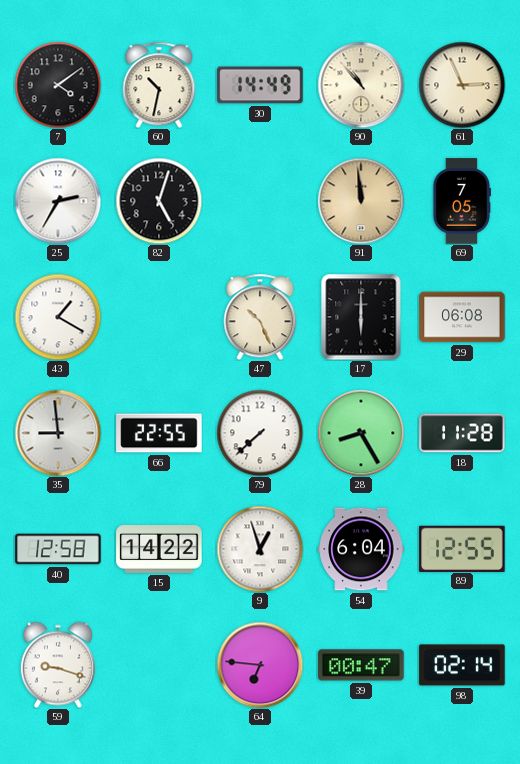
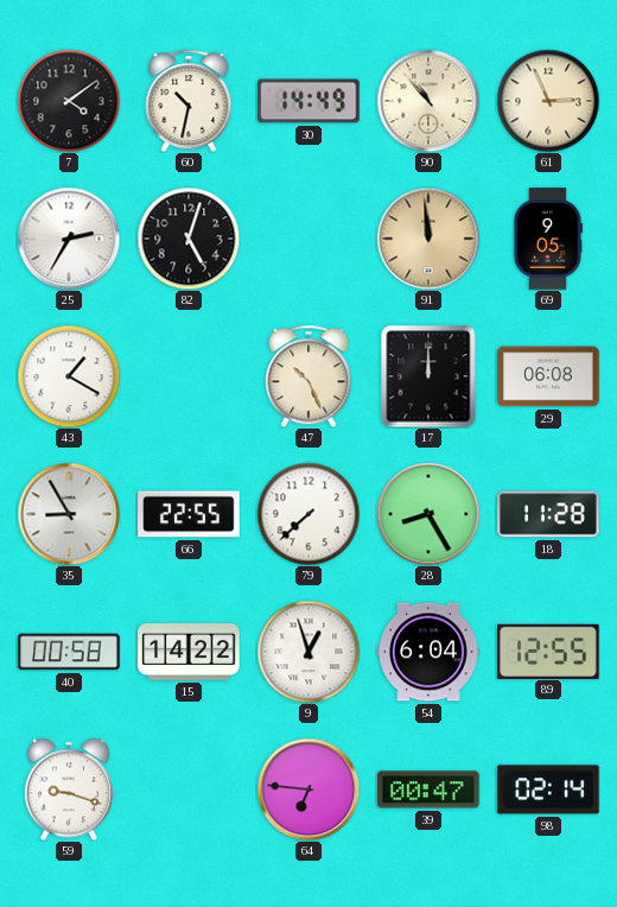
69: 7:05 -> 9:05
17: 6:00 -> 12:00
35: 8:59 -> 8:55
40: 12:58 -> 00:58
